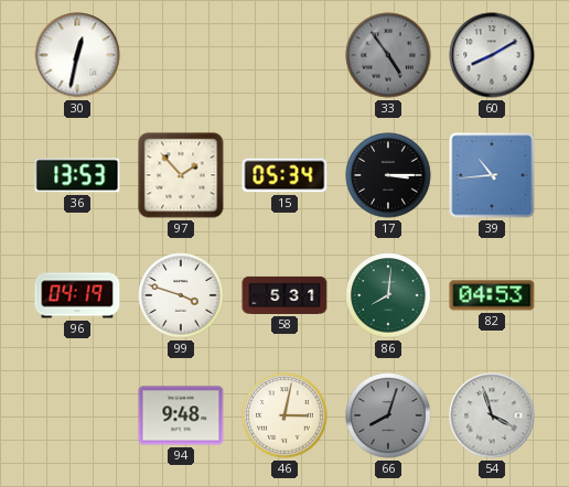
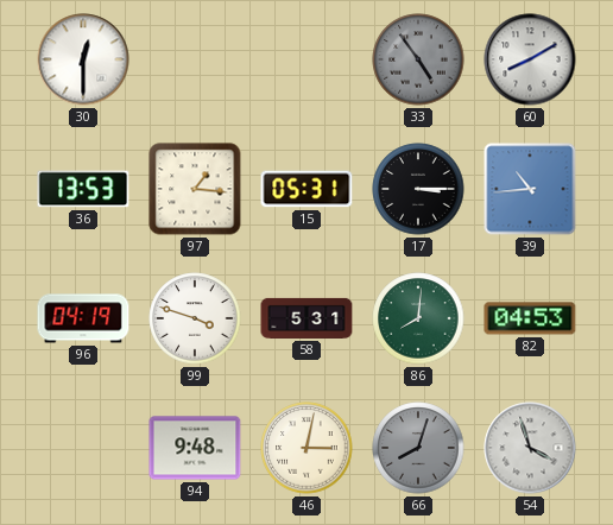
30: 12:32 -> 12:30
97: 1:53 -> 1:16
15: 05:34 -> 05:31
